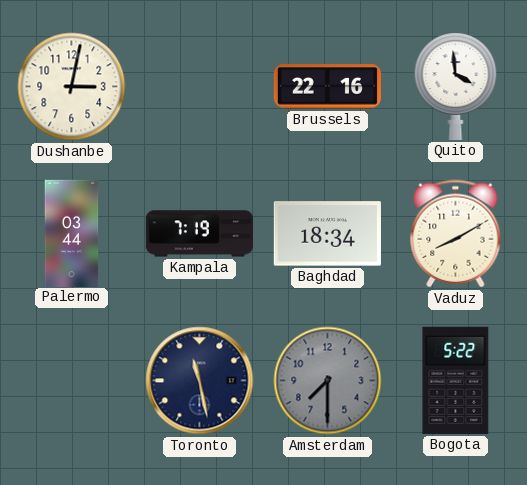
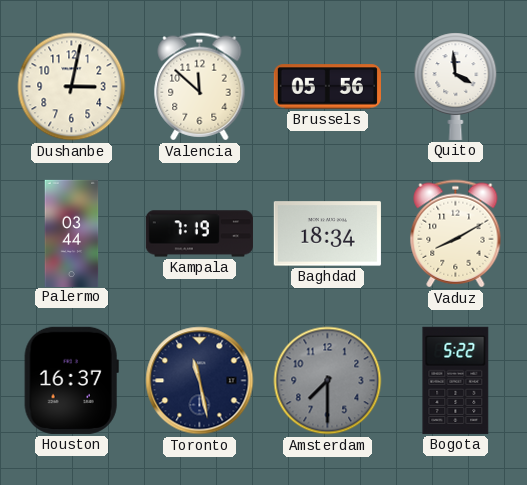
Valencia: none -> 11:52
Brussels: 22:16 -> 05:56
Houston: none -> 16:37
